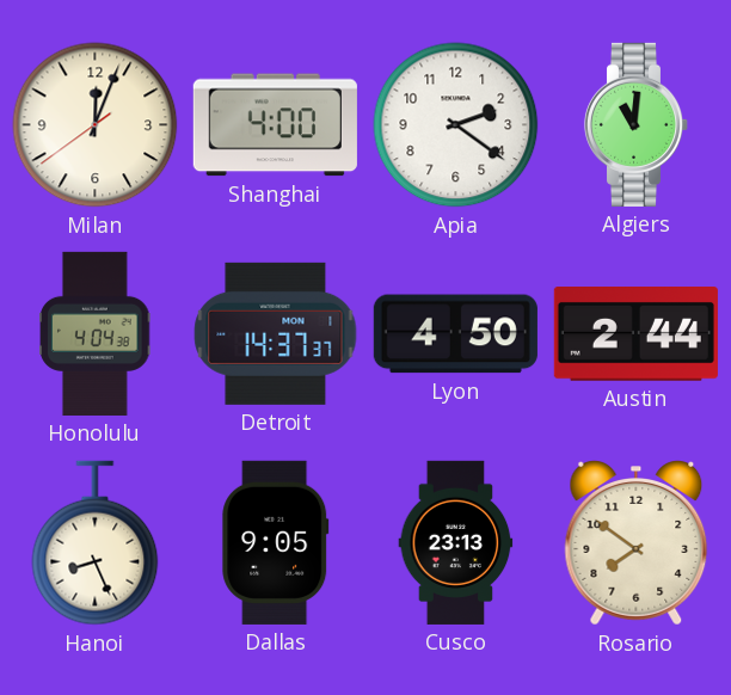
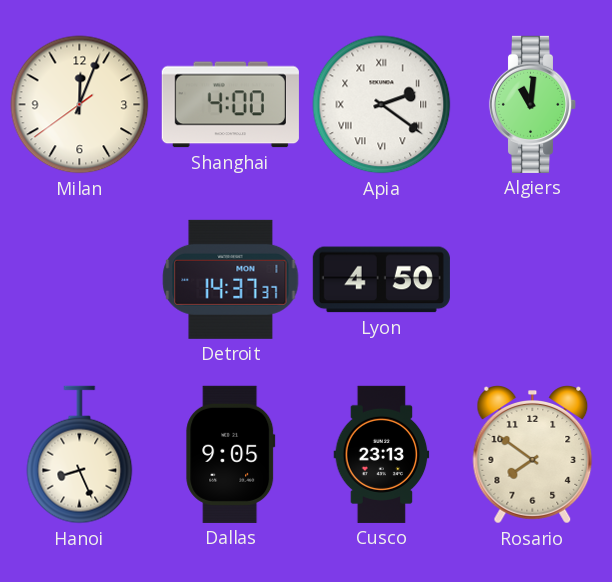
Apia numerals: Arabic -> Roman
Honolulu: 4:04 -> none
Austin: 2:44 -> none
